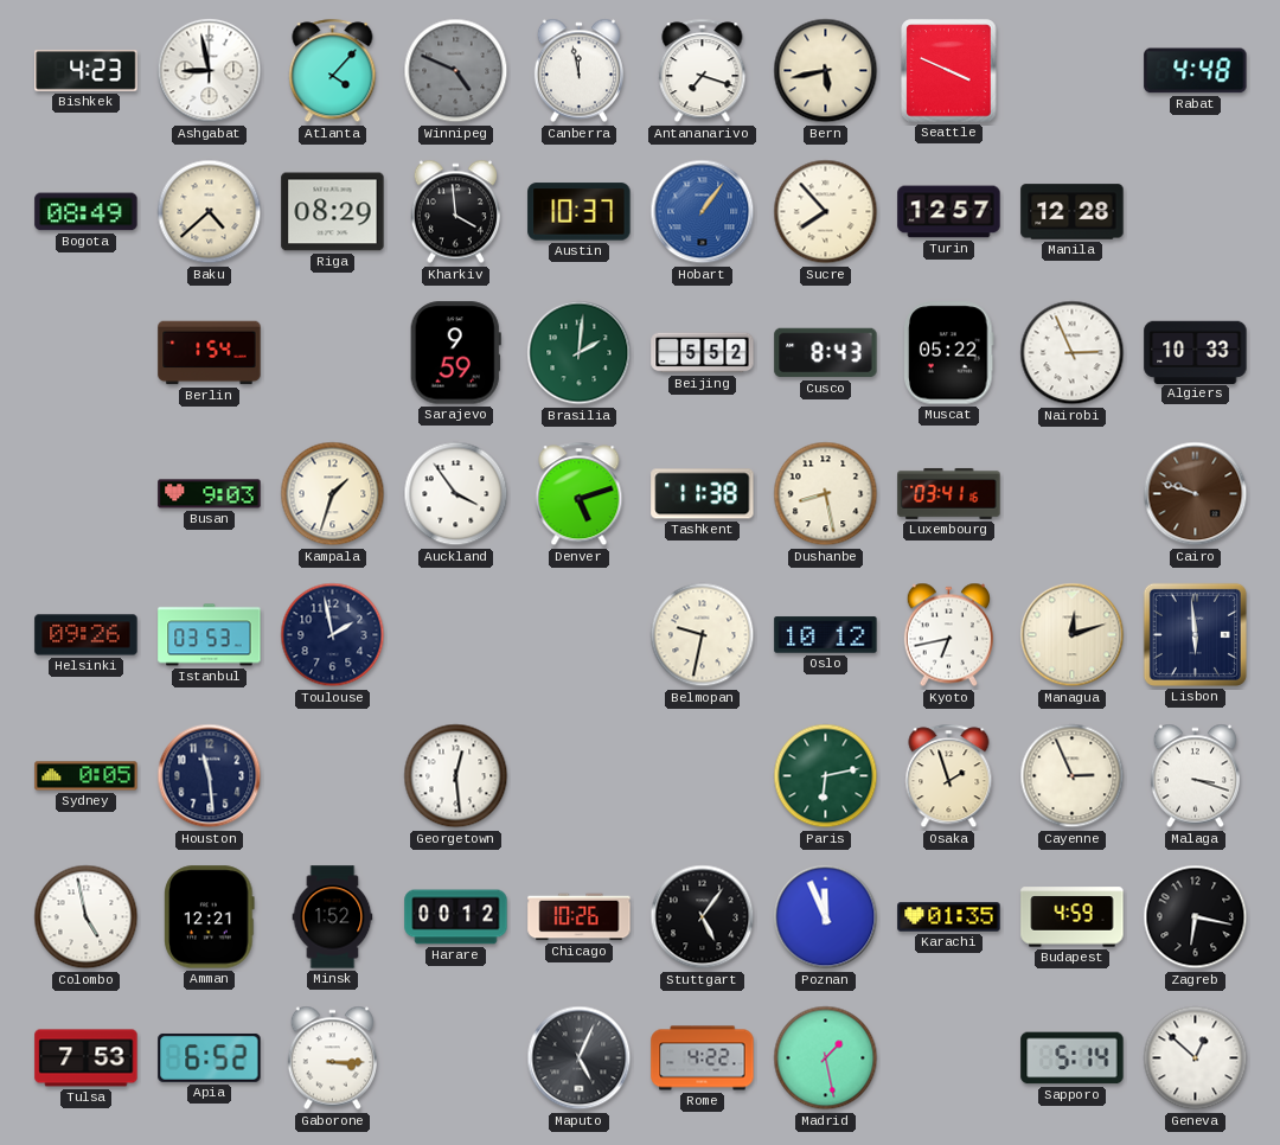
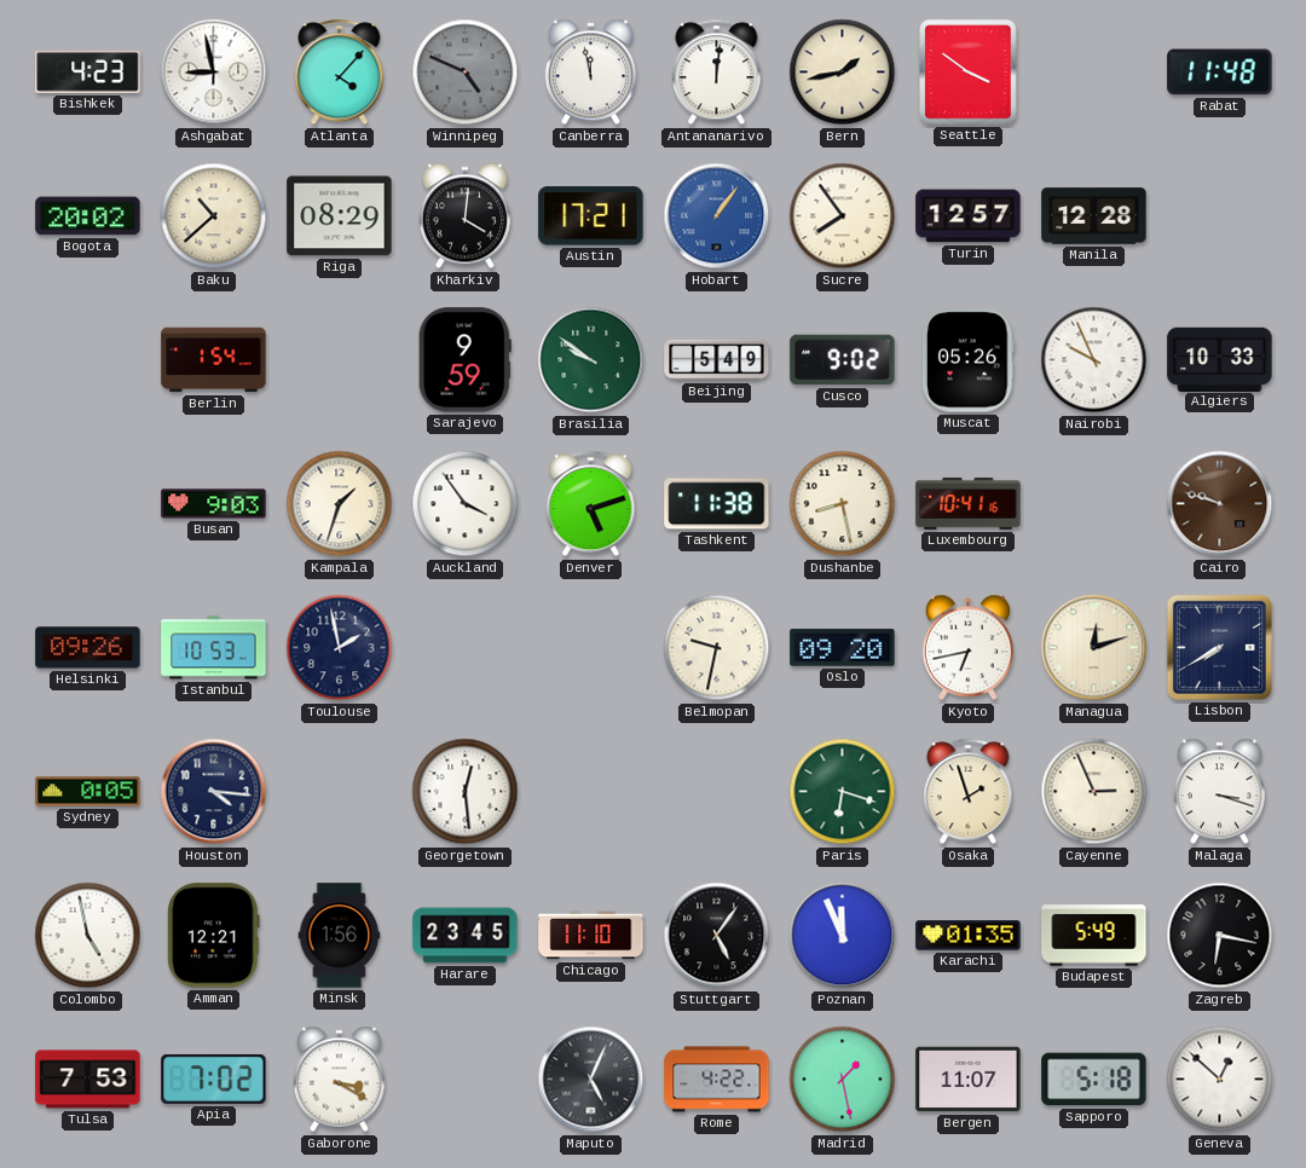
Antananarivo: 7:18 -> 12:01
Bern: 5:43 -> 1:43
Seattle: 3:49 -> 3:51
Rabat: 4:48 -> 11:48
Bogota: 08:49 -> 20:02
Baku: 4:38 -> 10:38
Kharkiv: 3:59 -> 4:01
Austin: 10:37 -> 17:21
Sucre: 7:53 -> 7:54
Brasilia: 2:01 -> 9:51
Beijing: 5:52 -> 5:49
Cusco: 8:43 -> 9:02
Muscat: 05:22 -> 05:26
Nairobi: 2:56 -> 9:56
Luxembourg: 03:41 -> 10:41
Istanbul: 03:53 -> 10:53
Oslo: 10:12 -> 09:20
Lisbon: 5:59 -> 7:40
Houston: 11:29 -> 4:16
Paris: 6:13 -> 6:18
Minsk: 1:52 -> 1:56
Harare: 00:12 -> 23:45
Chicago: 10:26 -> 11:10
Budapest: 4:59 -> 5:49
Apia: 6:52 -> 7:02
Gaborone: 3:15 -> 3:20
Bergen: none -> 11:07
Sapporo: 5:14 -> 5:18
